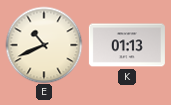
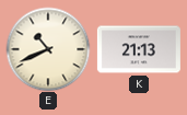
K: 01:13 -> 21:13
